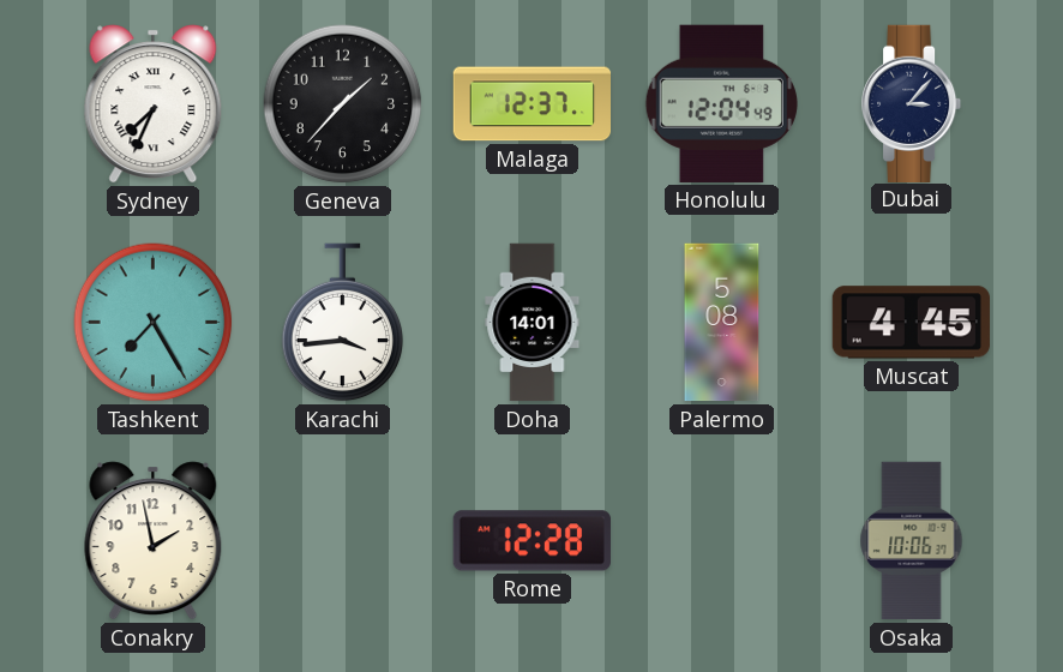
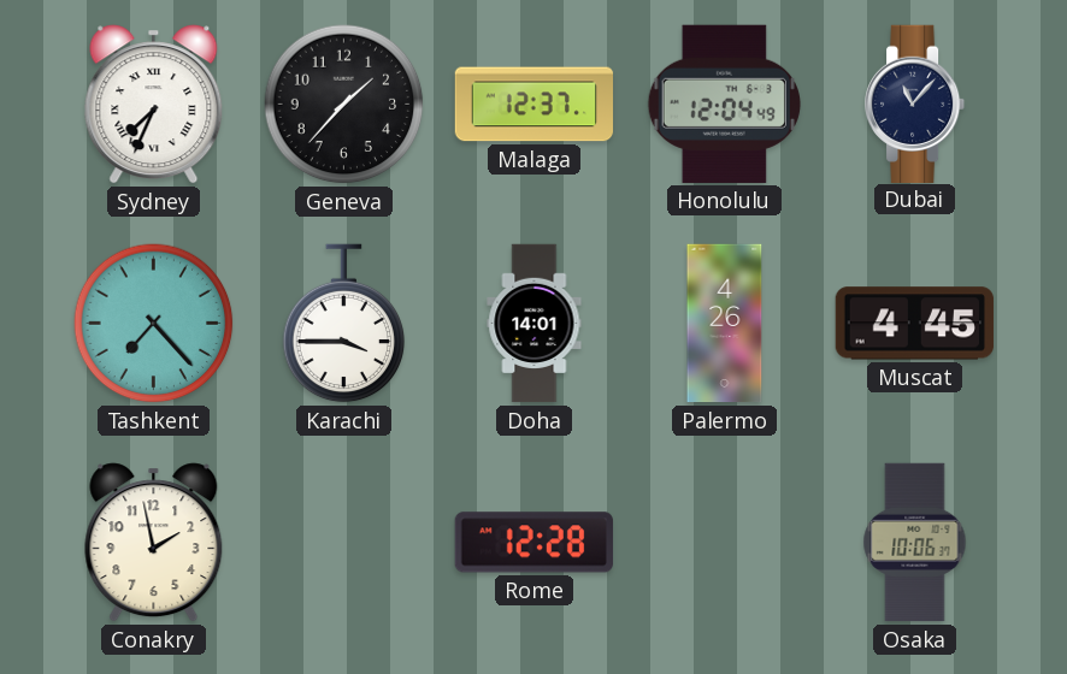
Dubai: 3:07 -> 11:07
Tashkent: 7:25 -> 7:23
Karachi: 3:44 -> 3:45
Palermo: 5:08 -> 4:26
